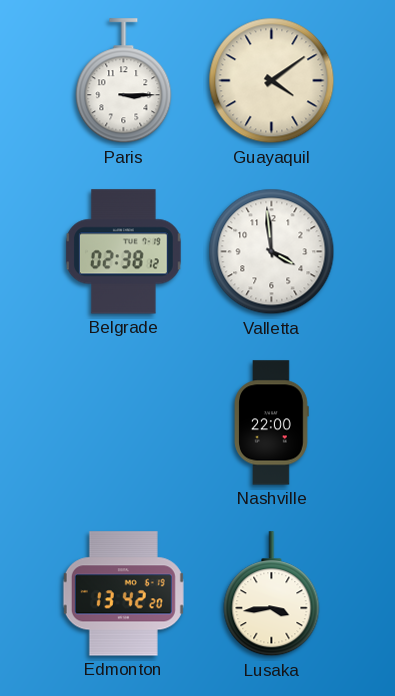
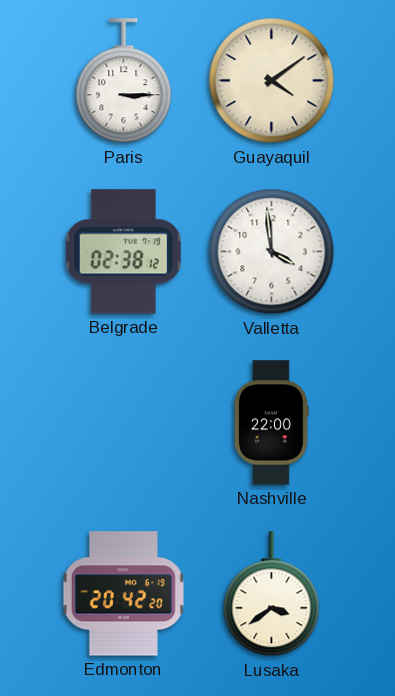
Edmonton: 13:42 -> 20:42
Lusaka: 3:44 -> 3:39
